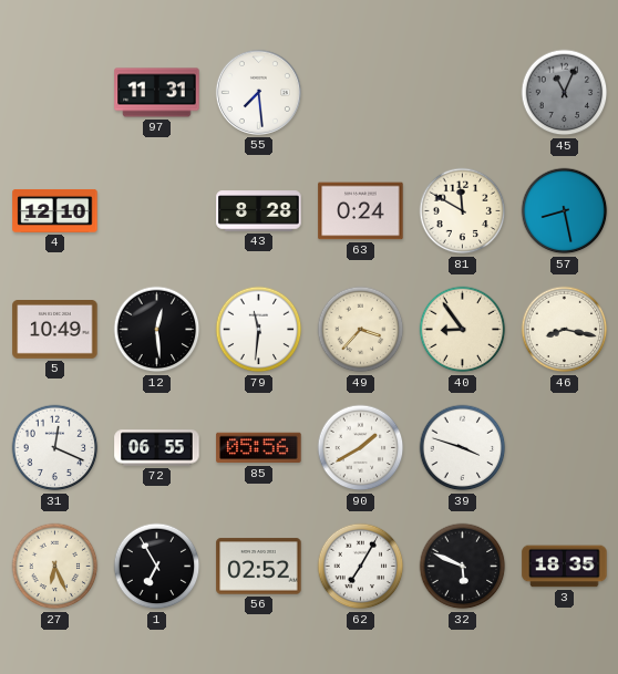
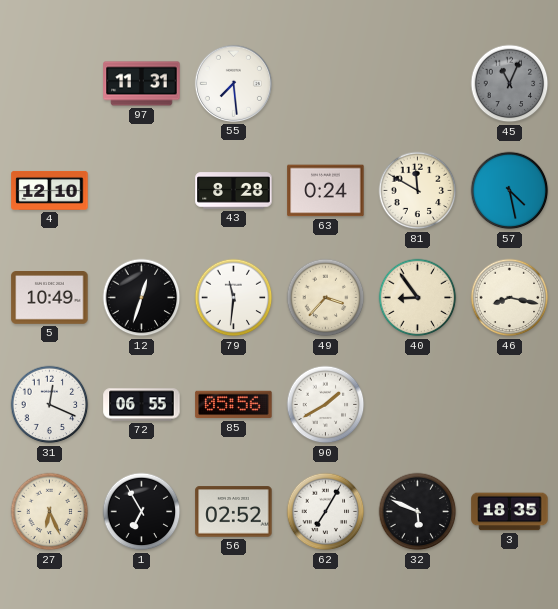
57: 8:28 -> 4:28
12: 12:29 -> 12:33
39: 3:48 -> none
